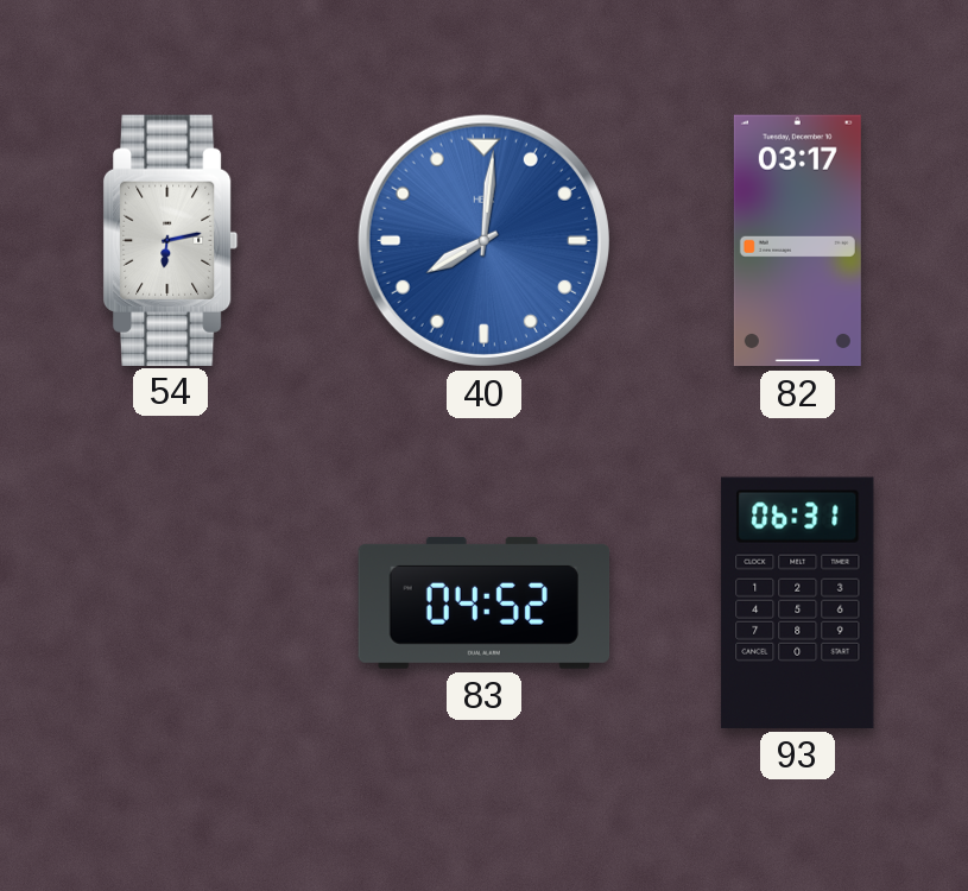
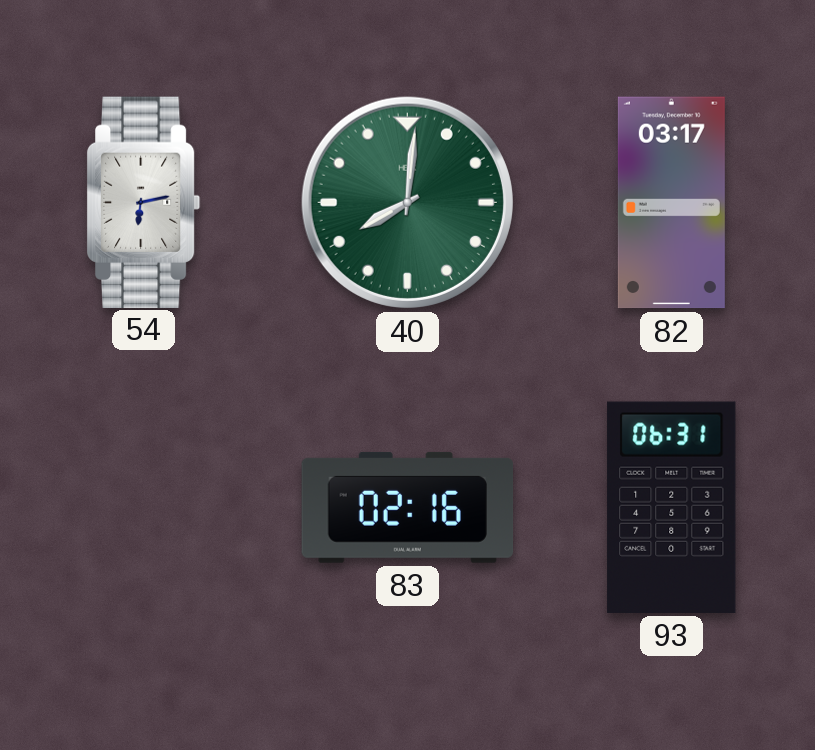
40 dial: blue -> green
83: 04:52 -> 02:16
